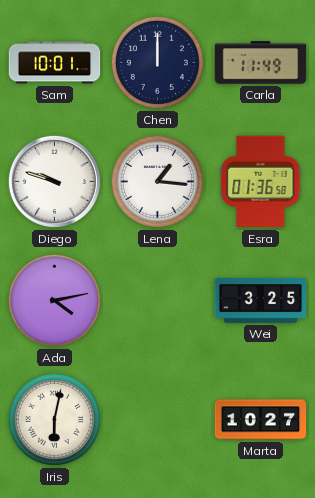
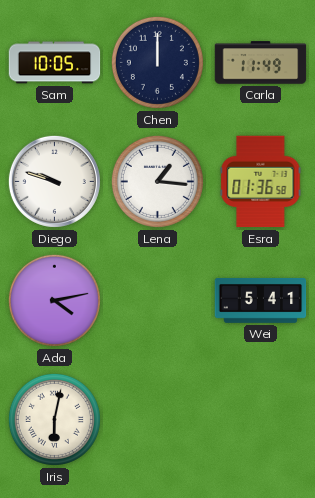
Sam: 10:01 -> 10:05
Wei: 3:25 -> 5:41
Marta: 10:27 -> none
